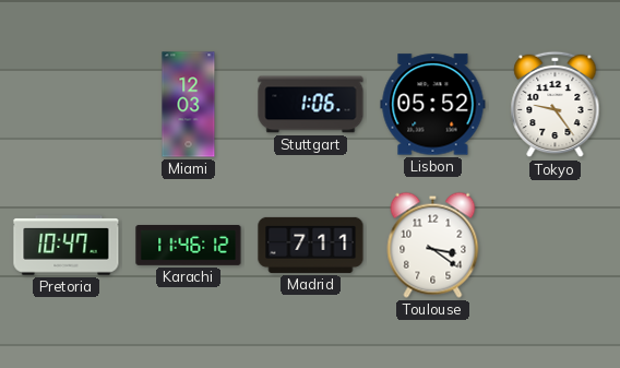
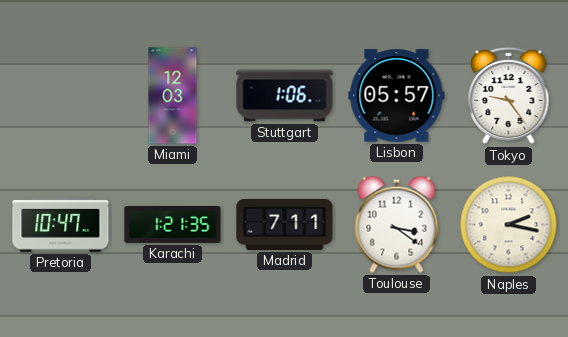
Lisbon: 05:52 -> 05:57
Karachi: 11:46 -> 1:21
Naples: none -> 2:17
